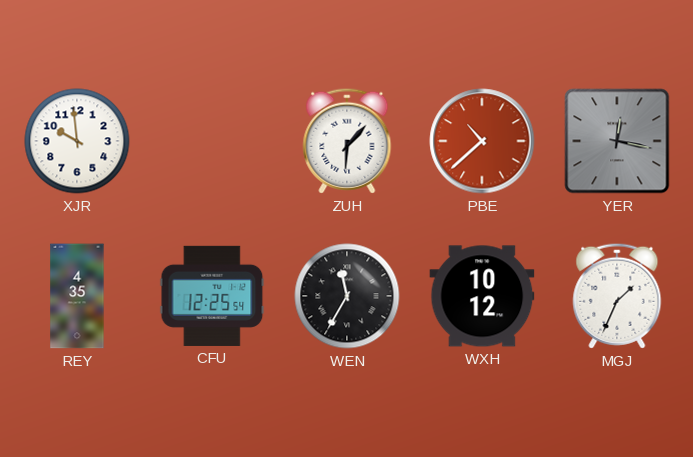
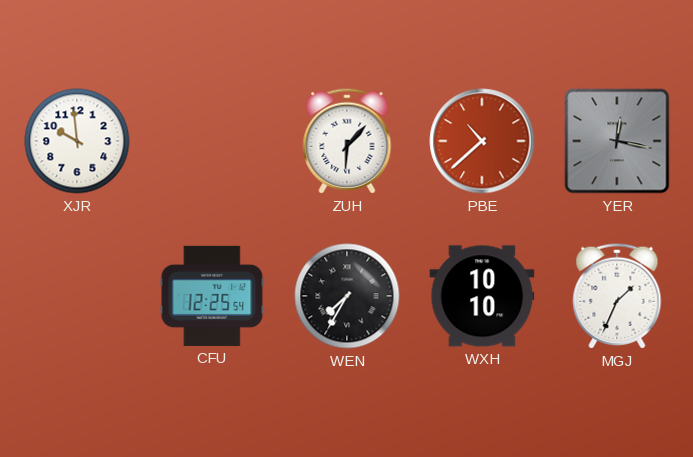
REY: 4:35 -> none
WEN: 11:35 -> 7:35
WXH: 10:12 -> 10:10
